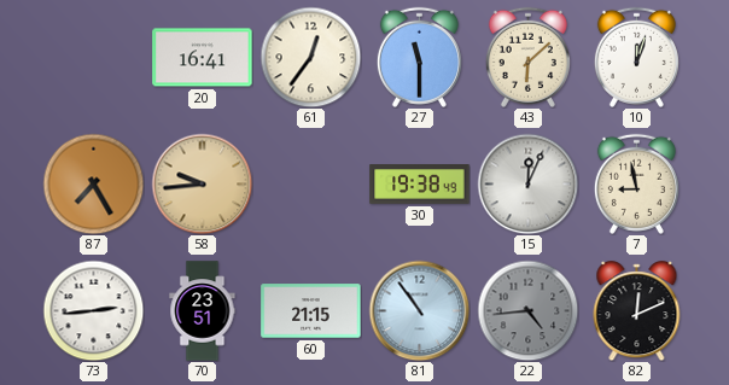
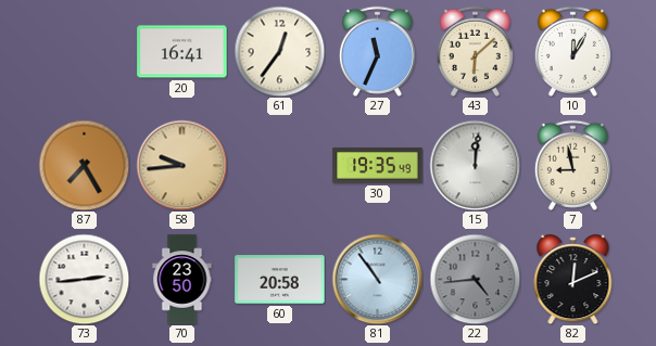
27: 11:30 -> 11:34
10: 12:03 -> 12:05
30: 19:38 -> 19:35
15: 12:04 -> 12:01
70: 23:51 -> 23:50
60: 21:15 -> 20:58
